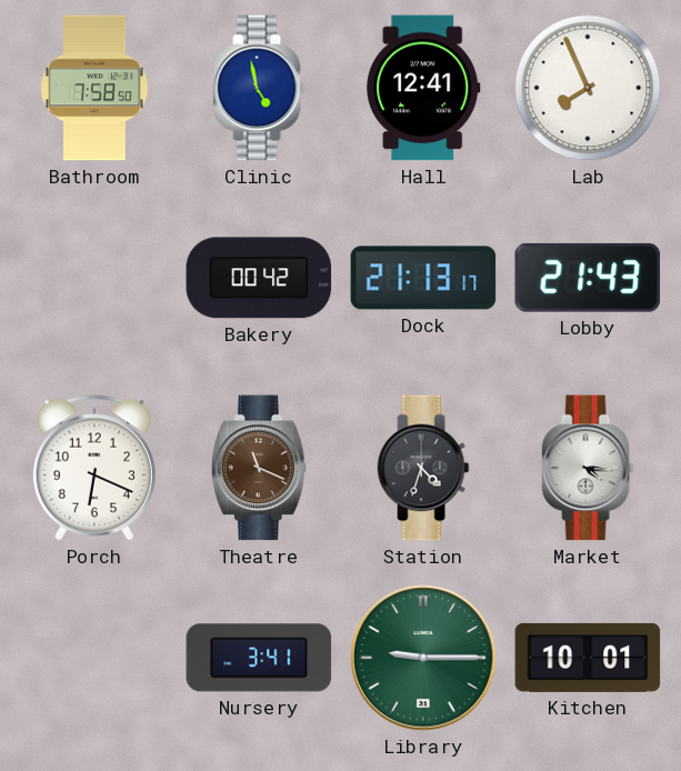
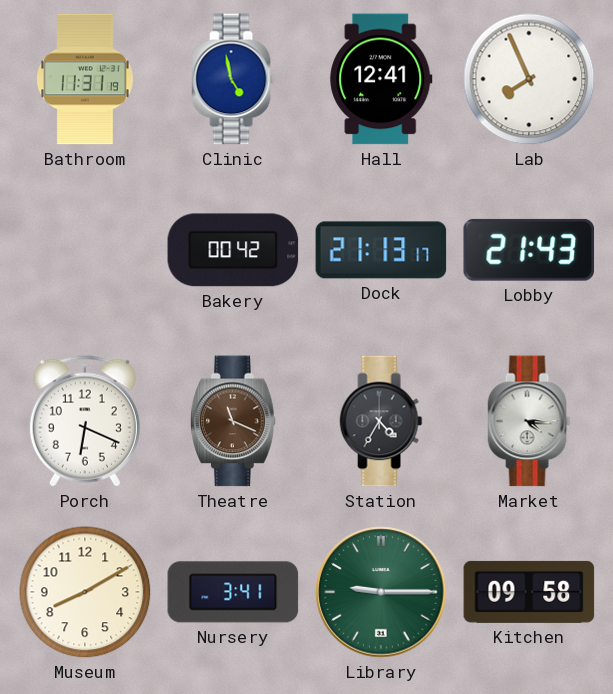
Bathroom: 7:58 -> 11:31
Station: 4:33 -> 4:35
Museum: none -> 8:10
Kitchen: 10:01 -> 09:58
